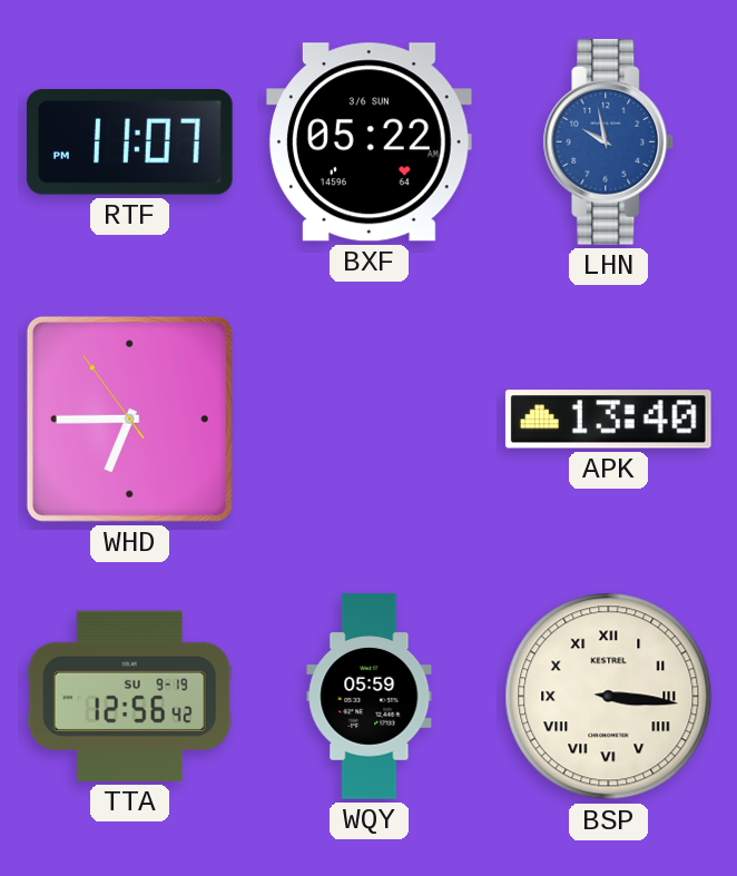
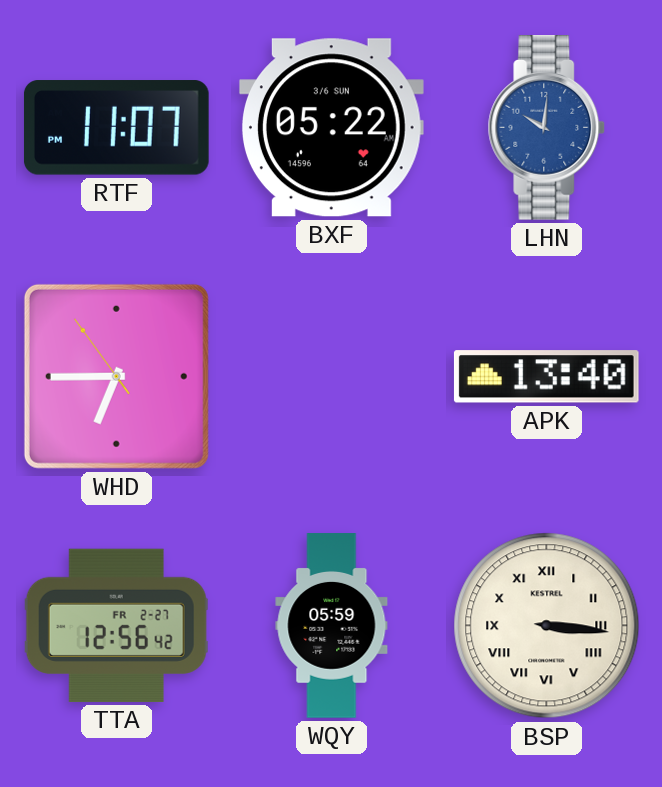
LHN: 9:58 -> 10:01
TTA date: SU 9-19 -> FR 2-27
